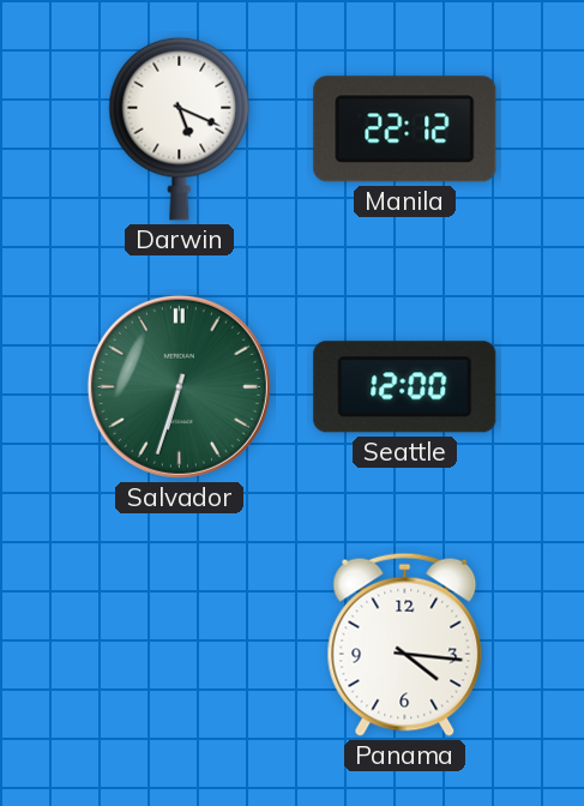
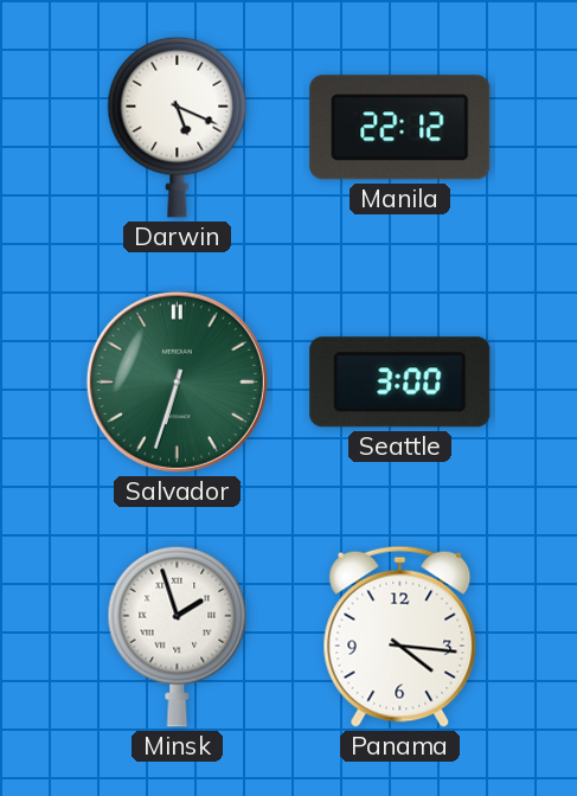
Seattle: 12:00 -> 3:00
Minsk: none -> 1:57
